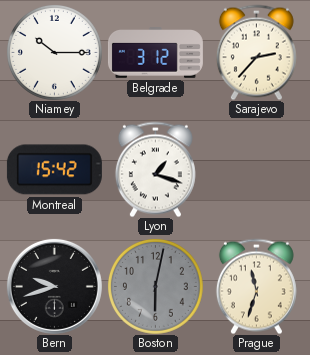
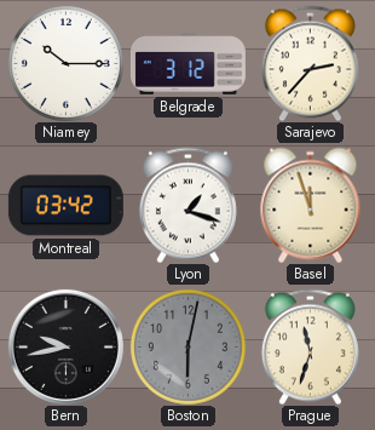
Montreal: 15:42 -> 03:42
Basel: none -> 11:57
Bern: 9:42 -> 9:43
